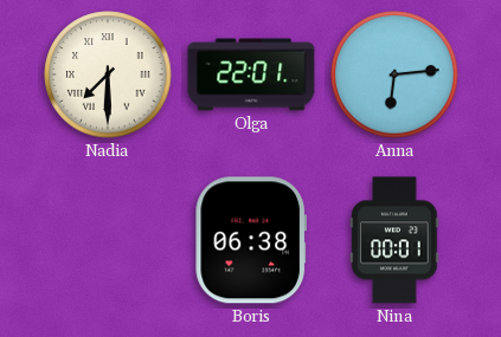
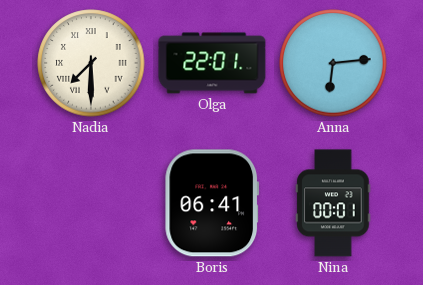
Boris: 06:38 -> 06:41
